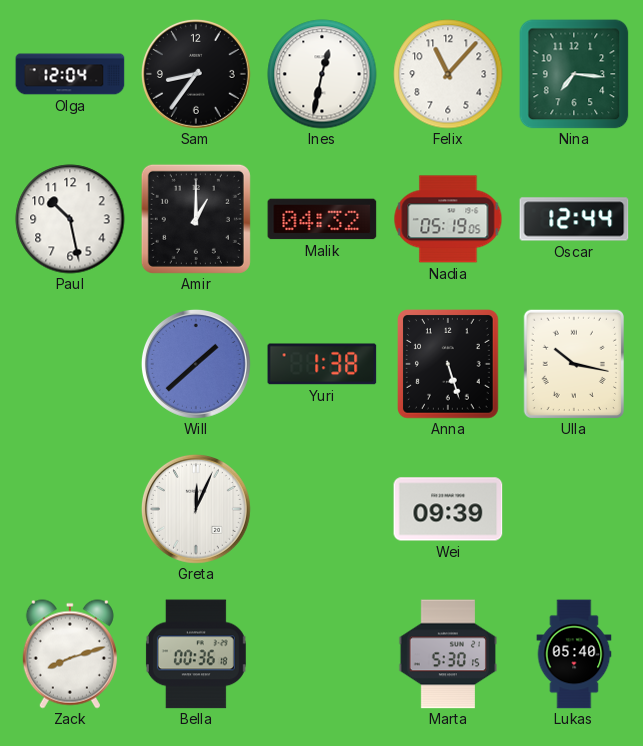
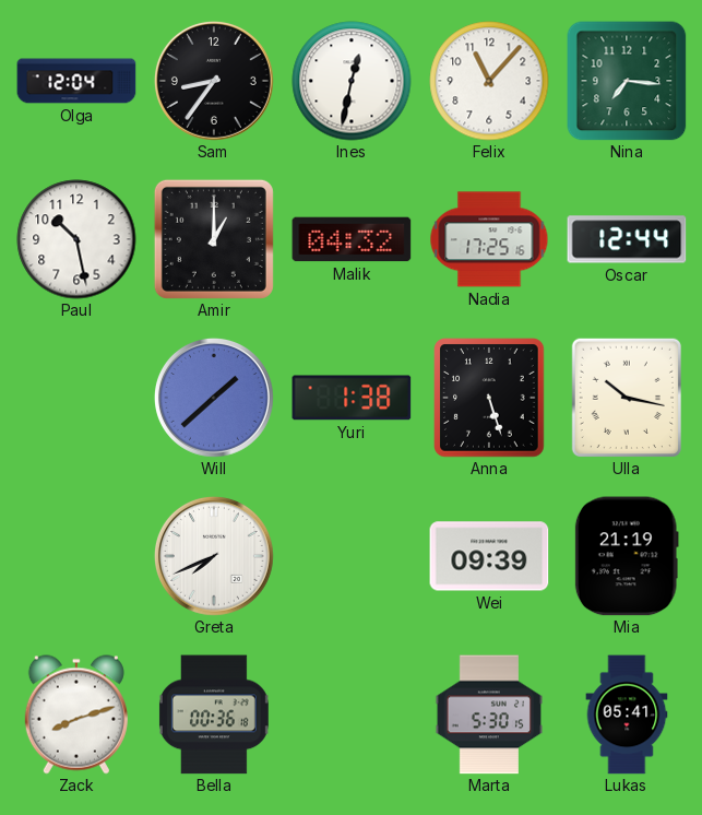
Nadia: 05:19 -> 17:25
Greta: 12:04 -> 7:41
Mia: none -> 21:19
Lukas: 05:40 -> 05:41
